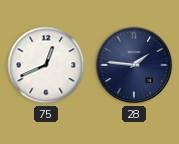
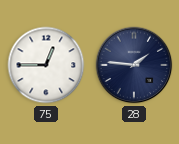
75: 12:41 -> 12:45
